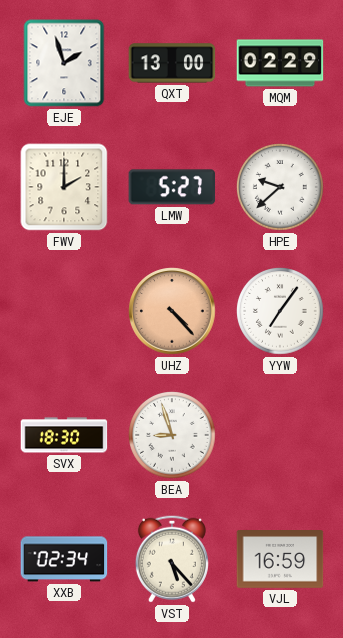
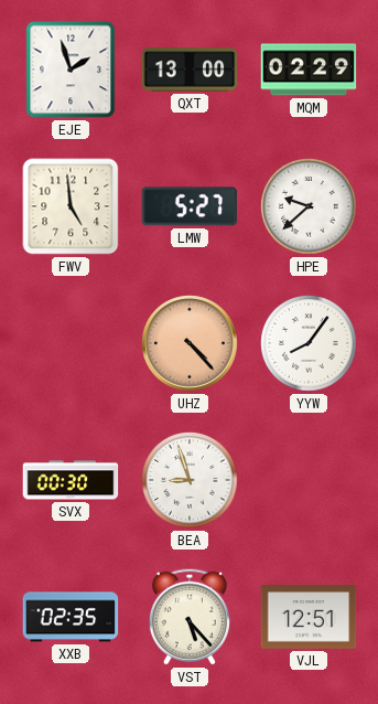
FWV: 2:00 -> 4:59
YYW: 7:06 -> 8:06
SVX: 18:30 -> 00:30
XXB: 02:34 -> 02:35
VJL: 16:59 -> 12:51
